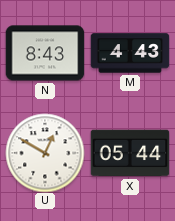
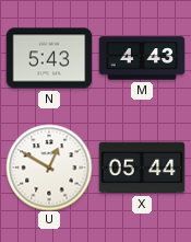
N: 8:43 -> 5:43
